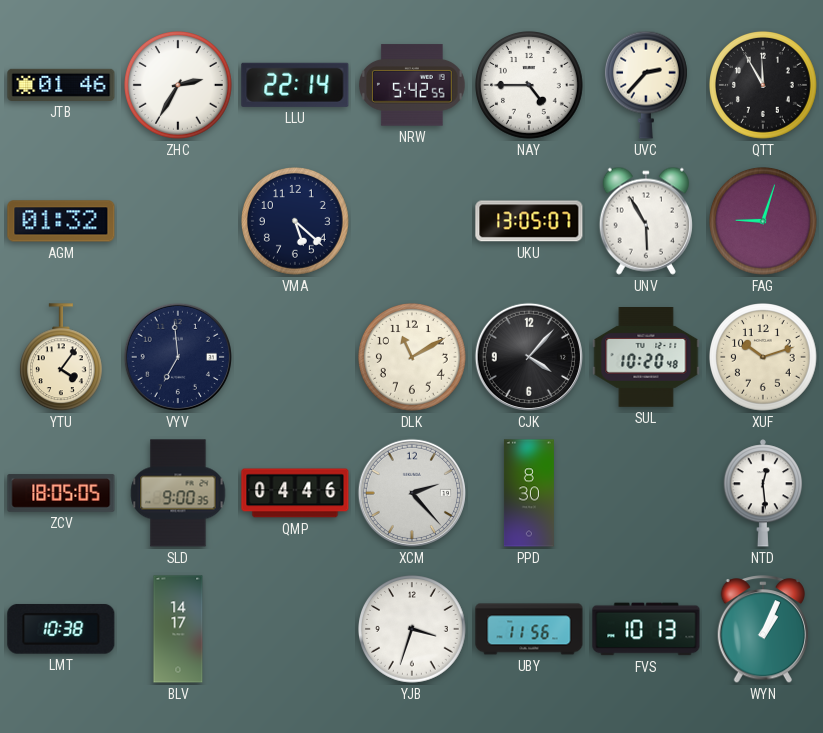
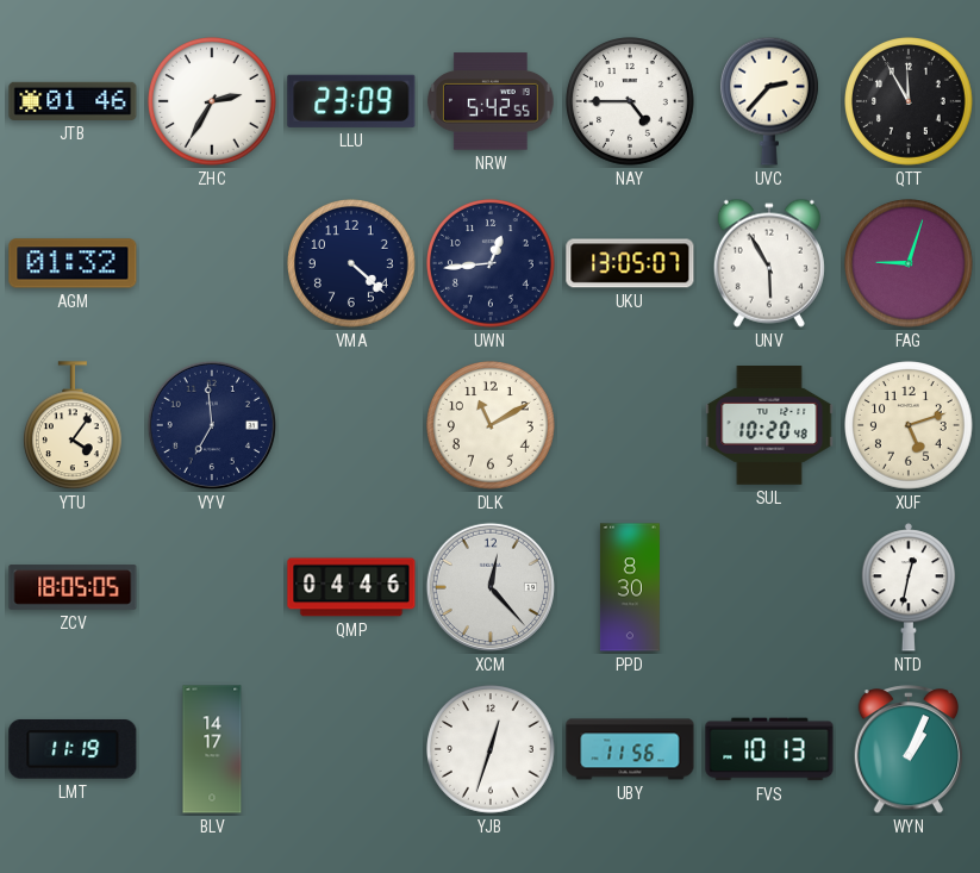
LLU: 22:14 -> 23:09
VMA: 5:22 -> 4:22
UWN: none -> 12:44
CJK: 4:07 -> none
XUF: 10:12 -> 5:12
SLD: 9:00 -> none
XCM: 2:23 -> 12:23
NTD: 12:29 -> 12:32
LMT: 10:38 -> 11:19
YJB: 3:33 -> 12:33
